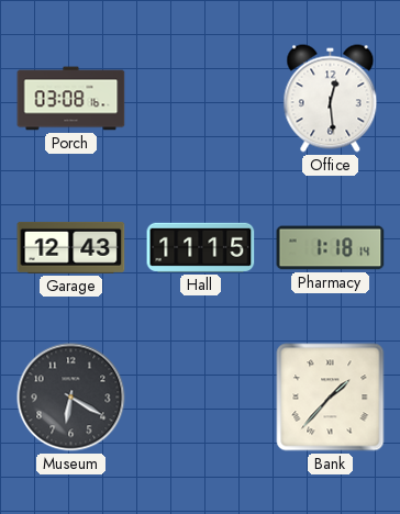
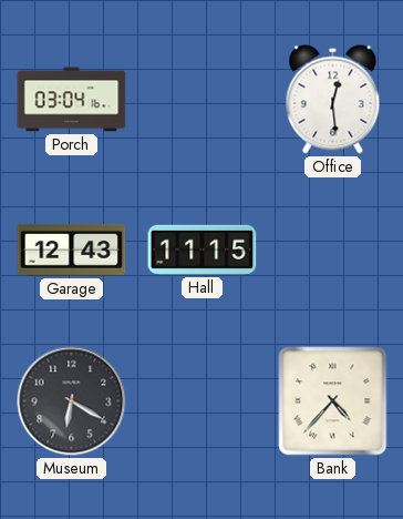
Porch: 03:08 -> 03:04
Pharmacy: 1:18 -> none
Bank: 1:37 -> 4:37
